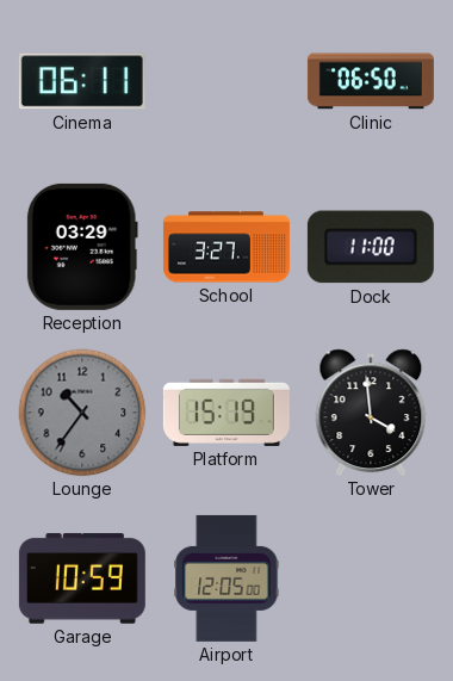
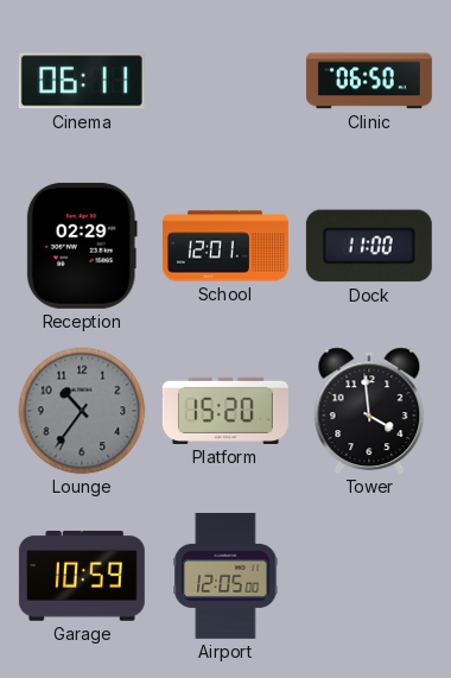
Reception: 03:29 -> 02:29
School: 3:27 -> 12:01
Platform: 15:19 -> 15:20
